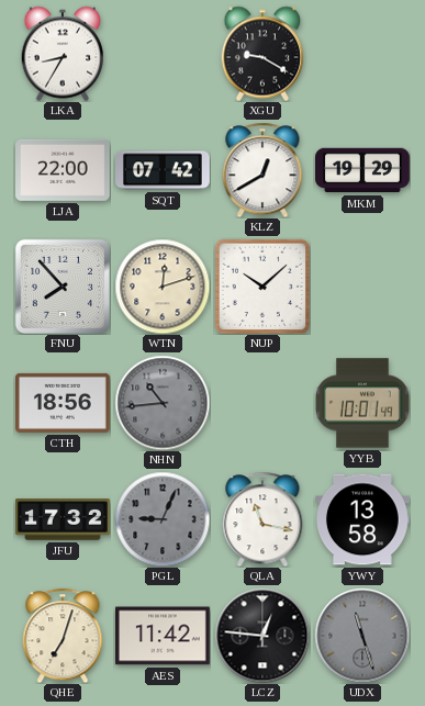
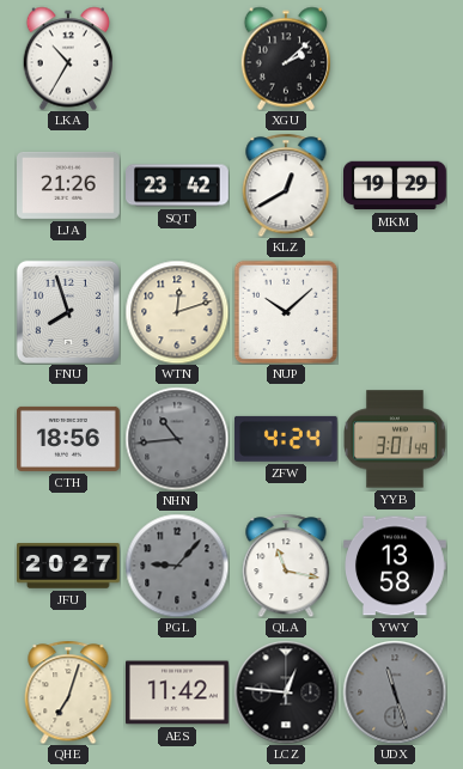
LKA: 8:35 -> 10:35
XGU: 9:20 -> 2:08
LJA: 22:00 -> 21:26
SQT: 07:42 -> 23:42
FNU: 7:53 -> 7:57
ZFW: none -> 4:24
YYB: 10:01 -> 3:01
JFU: 17:32 -> 20:27
PGL: 9:04 -> 9:07
